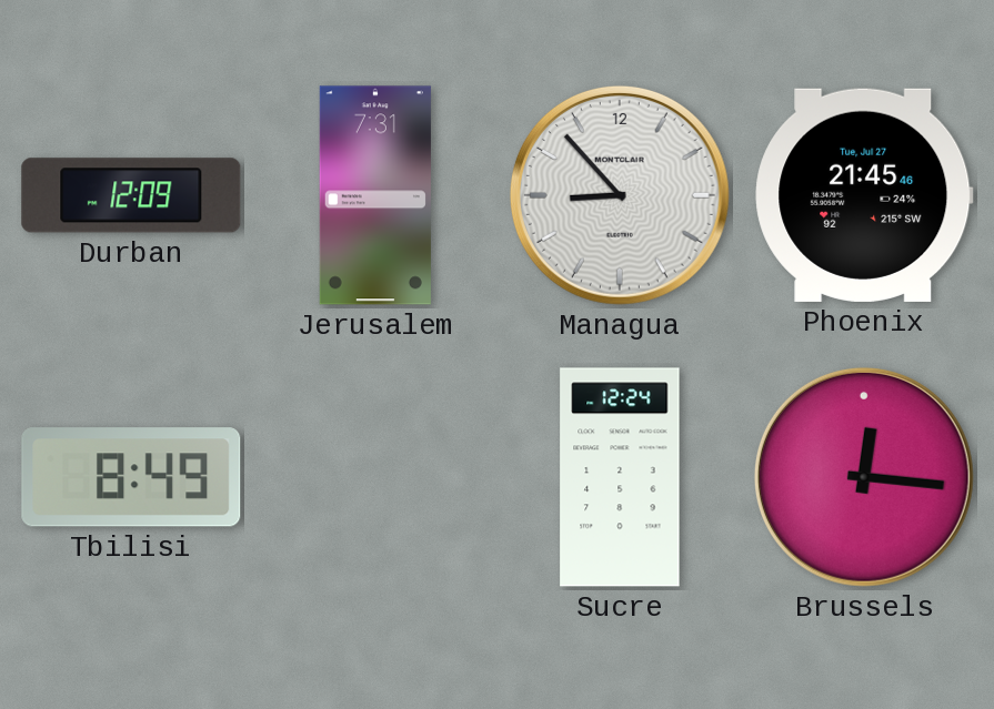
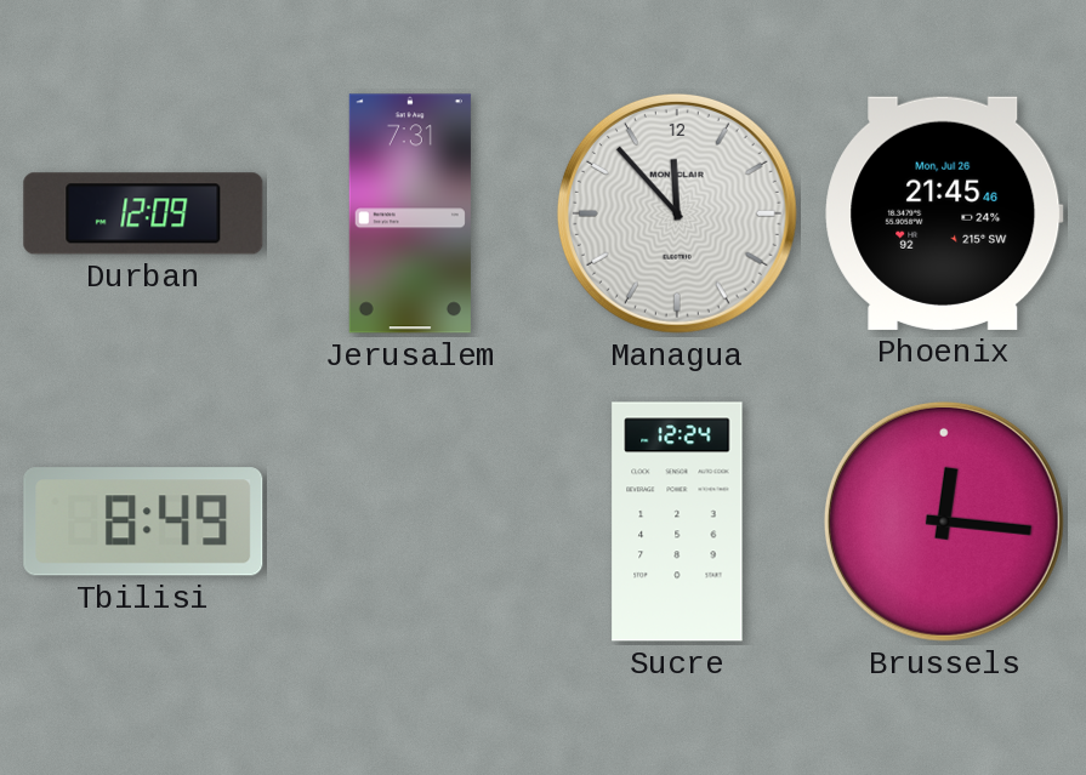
Managua: 8:53 -> 11:53
Phoenix date: Tue, Jul 27 -> Mon, Jul 26
